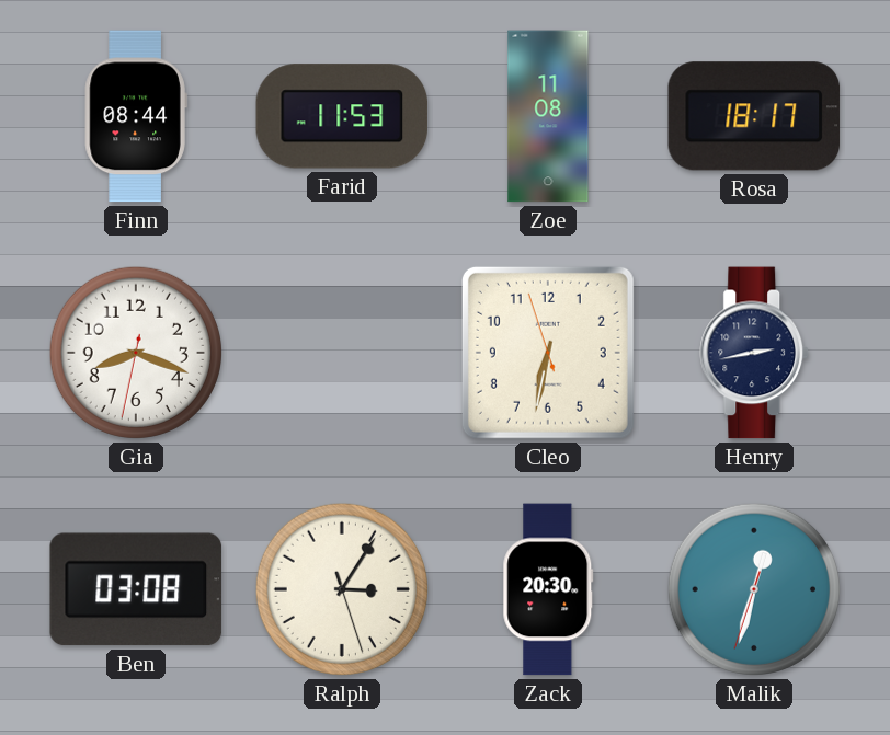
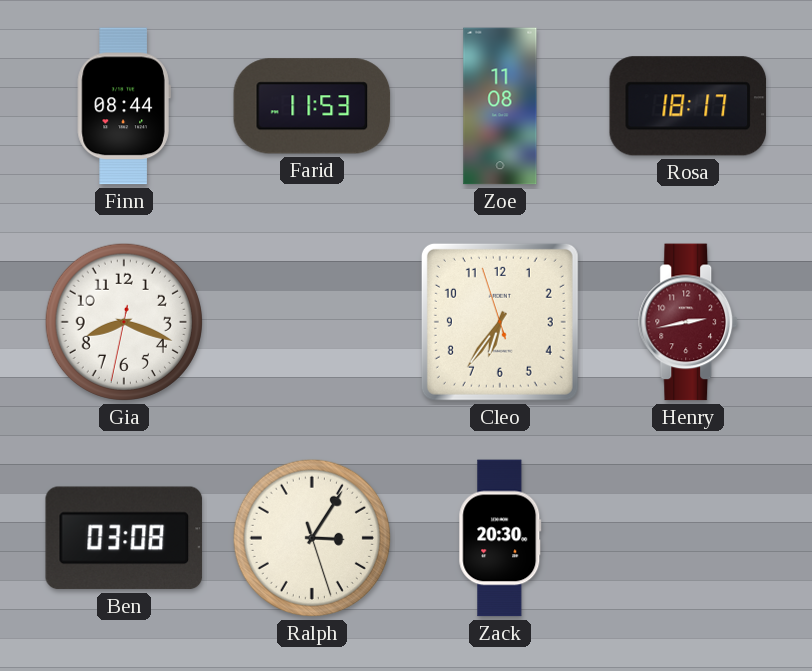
Cleo: 6:31 -> 6:35
Henry dial: navy -> burgundy
Malik: 12:32 -> none
